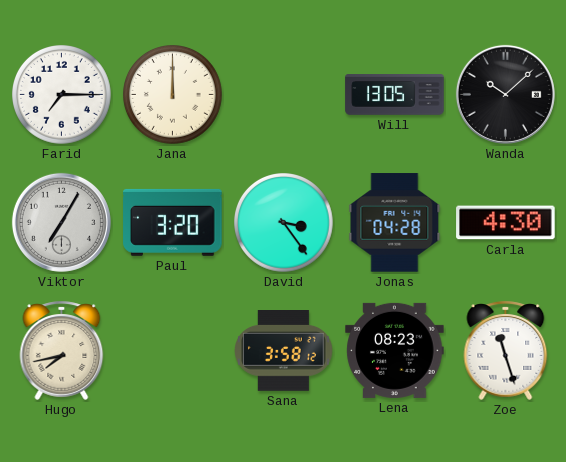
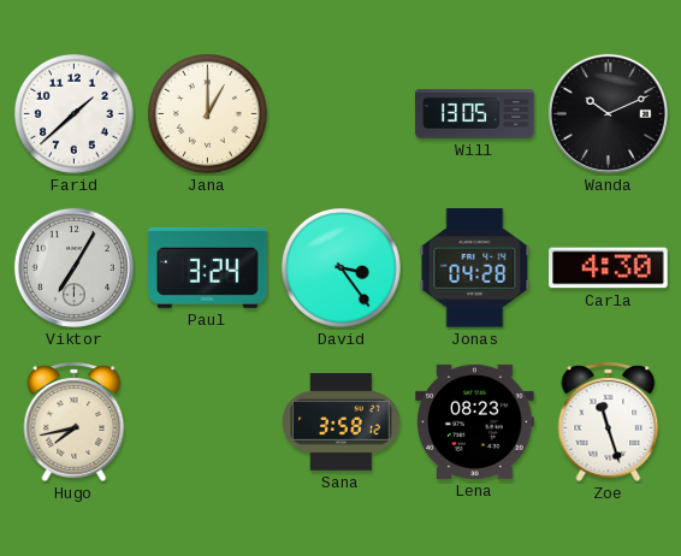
Farid: 7:15 -> 1:38
Jana: 12:00 -> 1:00
Wanda: 10:08 -> 10:11
Paul: 3:20 -> 3:24
